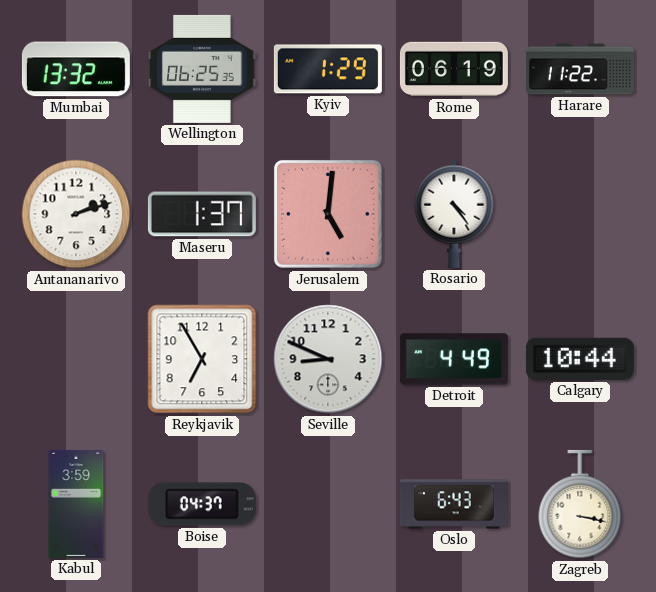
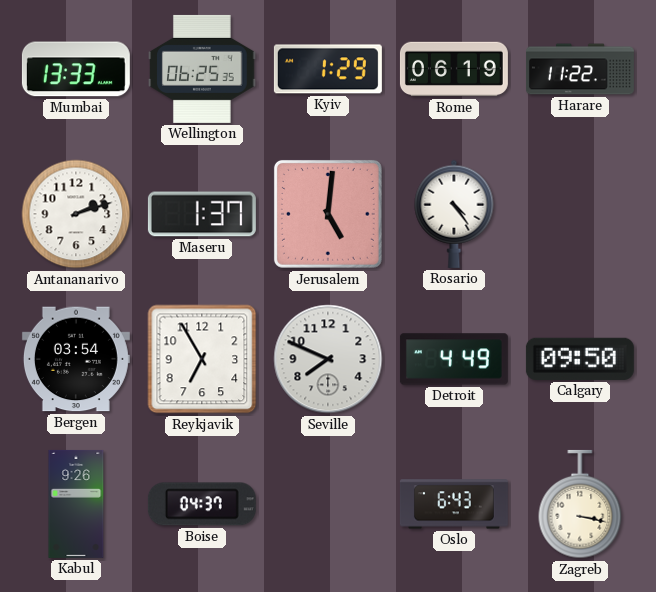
Mumbai: 13:32 -> 13:33
Bergen: none -> 03:54
Seville: 8:49 -> 7:49
Calgary: 10:44 -> 09:50
Kabul: 3:59 -> 9:26
